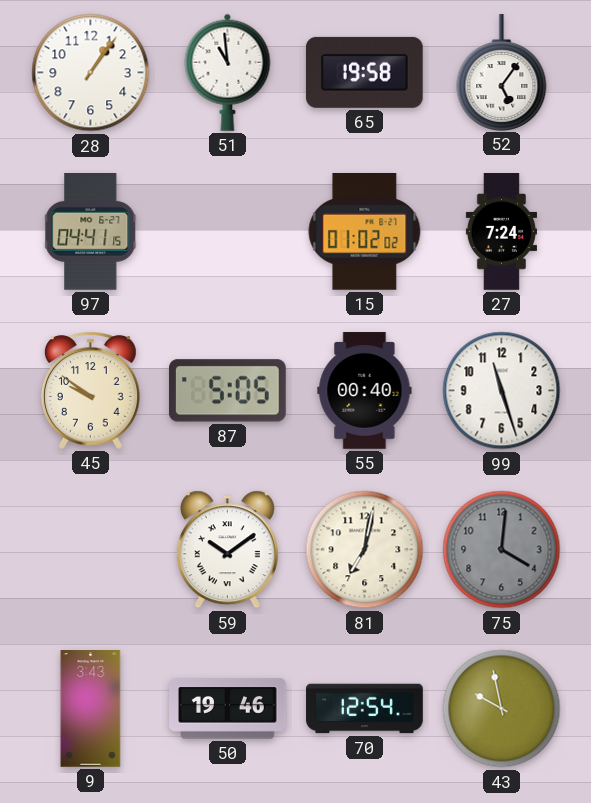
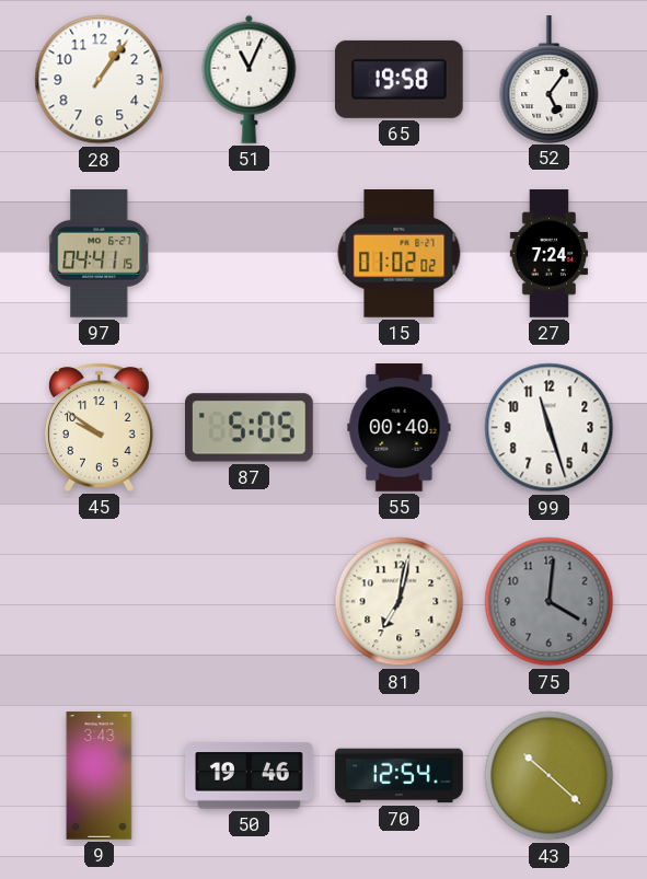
51: 10:59 -> 11:04
59: 10:09 -> none
43: 9:58 -> 10:22
